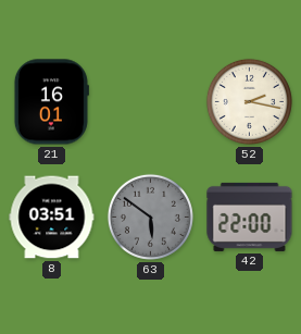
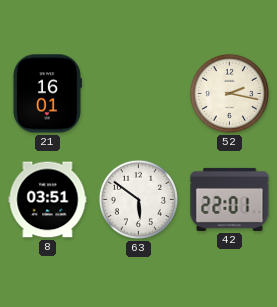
63 dial: grey -> white
42: 22:00 -> 22:01
